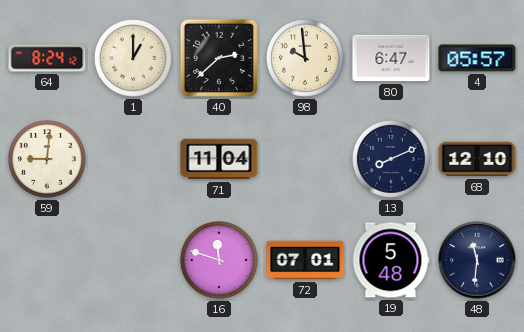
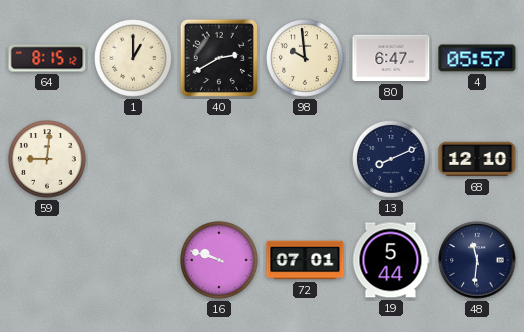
64: 8:24 -> 8:15
40: 2:38 -> 2:40
71: 11:04 -> none
16: 11:48 -> 9:48
19: 5:48 -> 5:44
